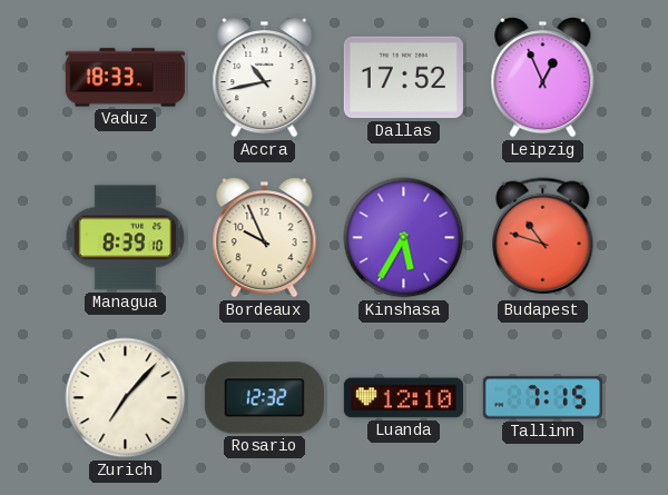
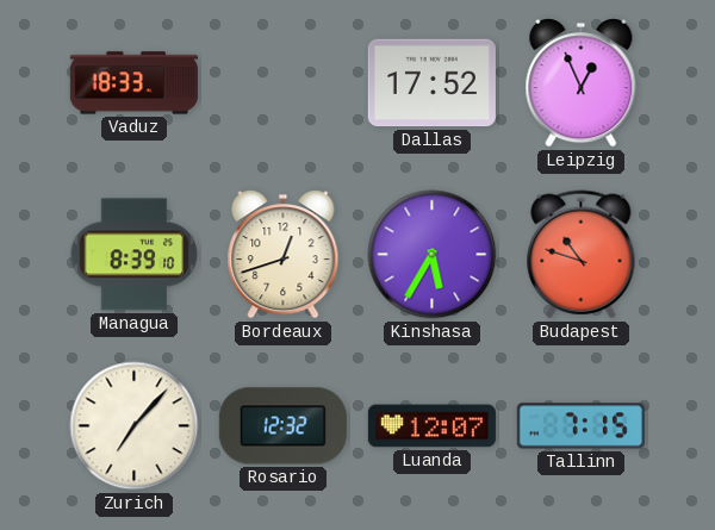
Accra: 10:43 -> none
Bordeaux: 9:56 -> 12:42
Luanda: 12:10 -> 12:07
